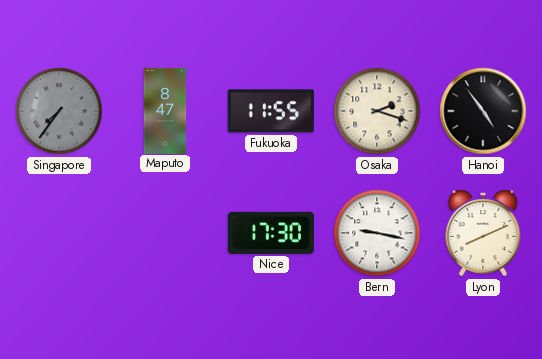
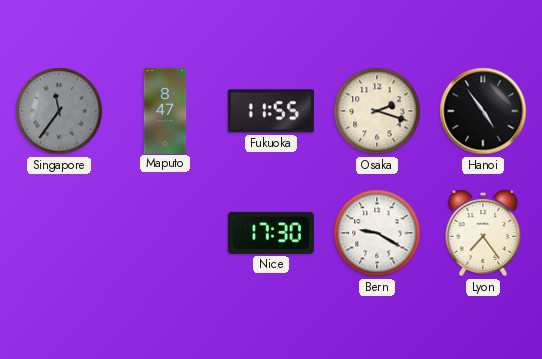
Singapore: 7:36 -> 11:36
Bern: 9:17 -> 9:20
Lyon: 8:11 -> 7:24
